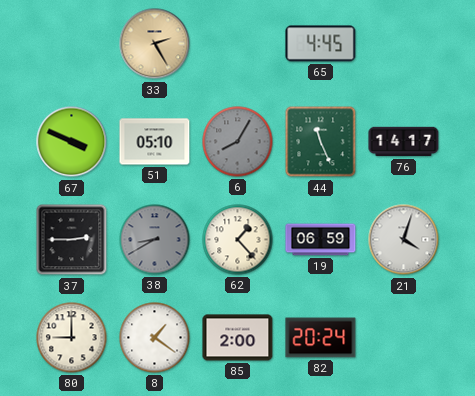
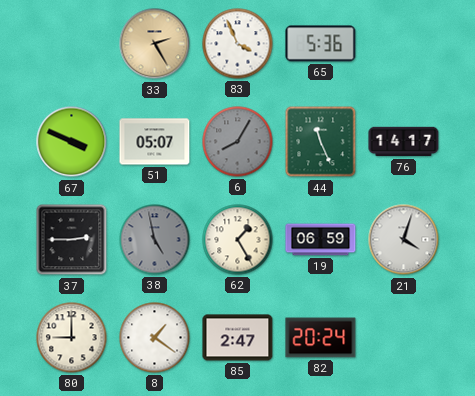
83: none -> 3:56
65: 4:45 -> 5:36
51: 05:10 -> 05:07
38: 8:40 -> 4:58
62: 1:23 -> 1:25
85: 2:00 -> 2:47
